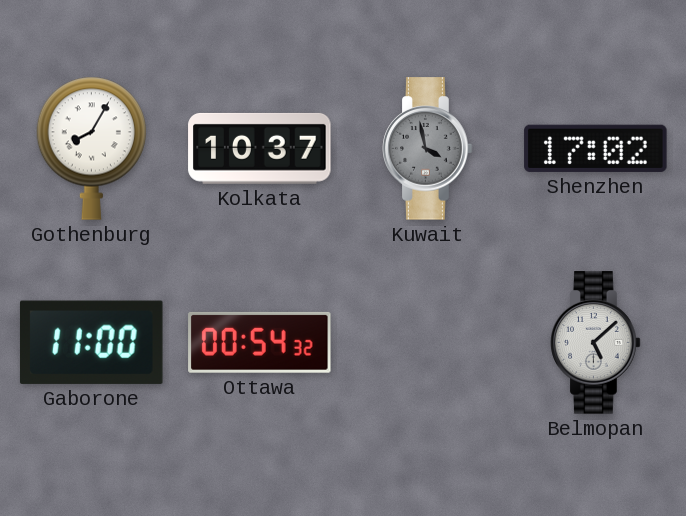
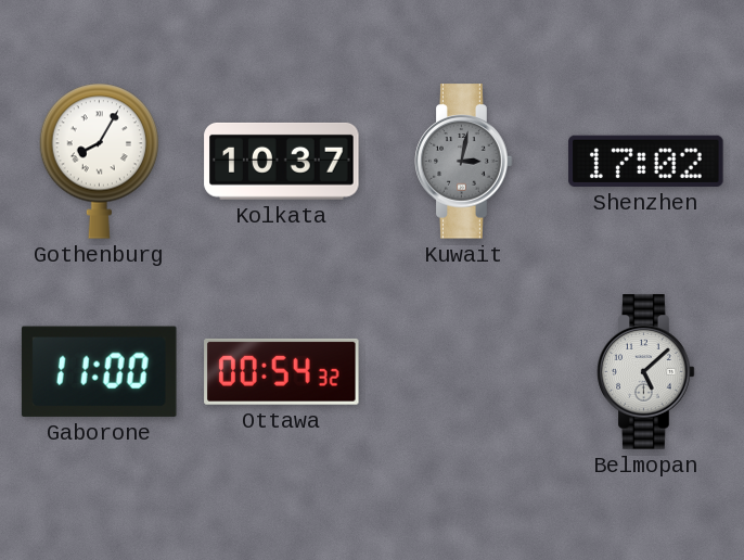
Kuwait: 3:58 -> 3:02
